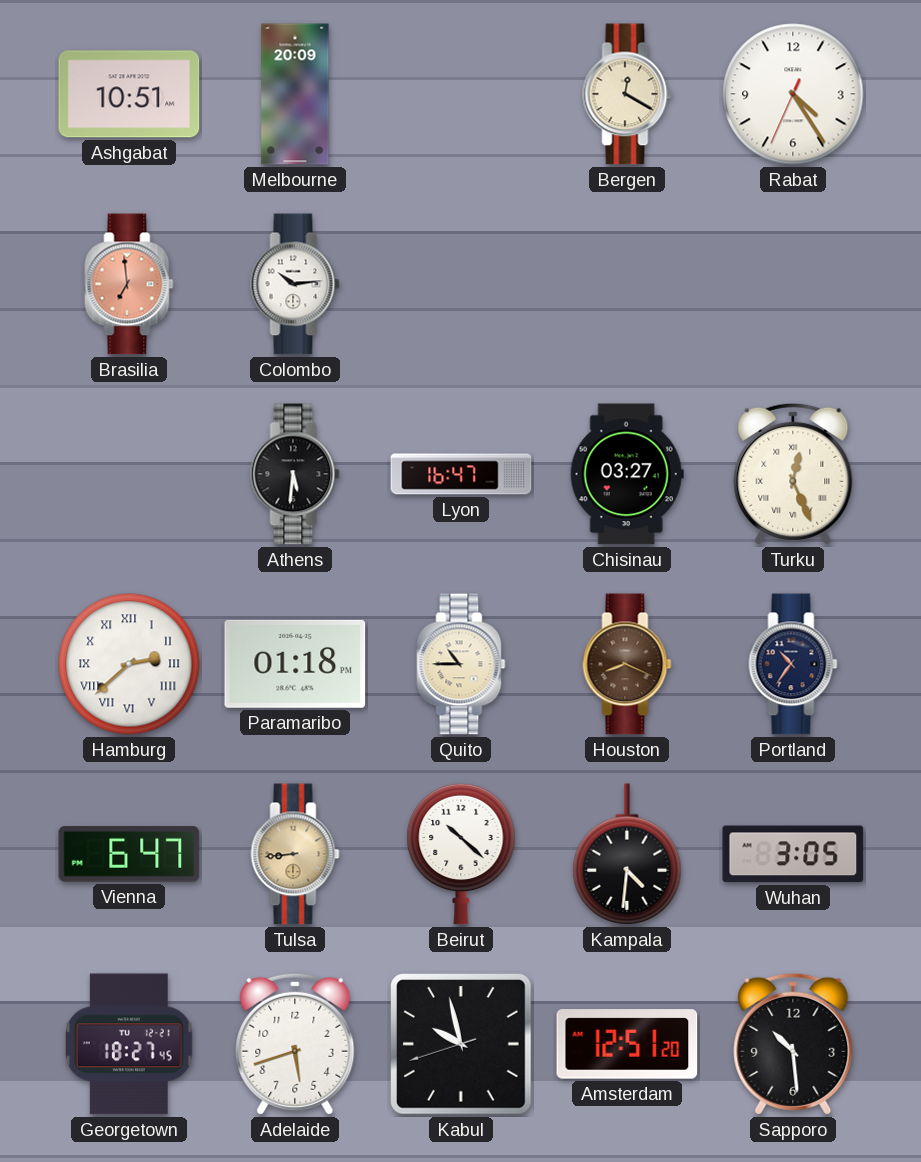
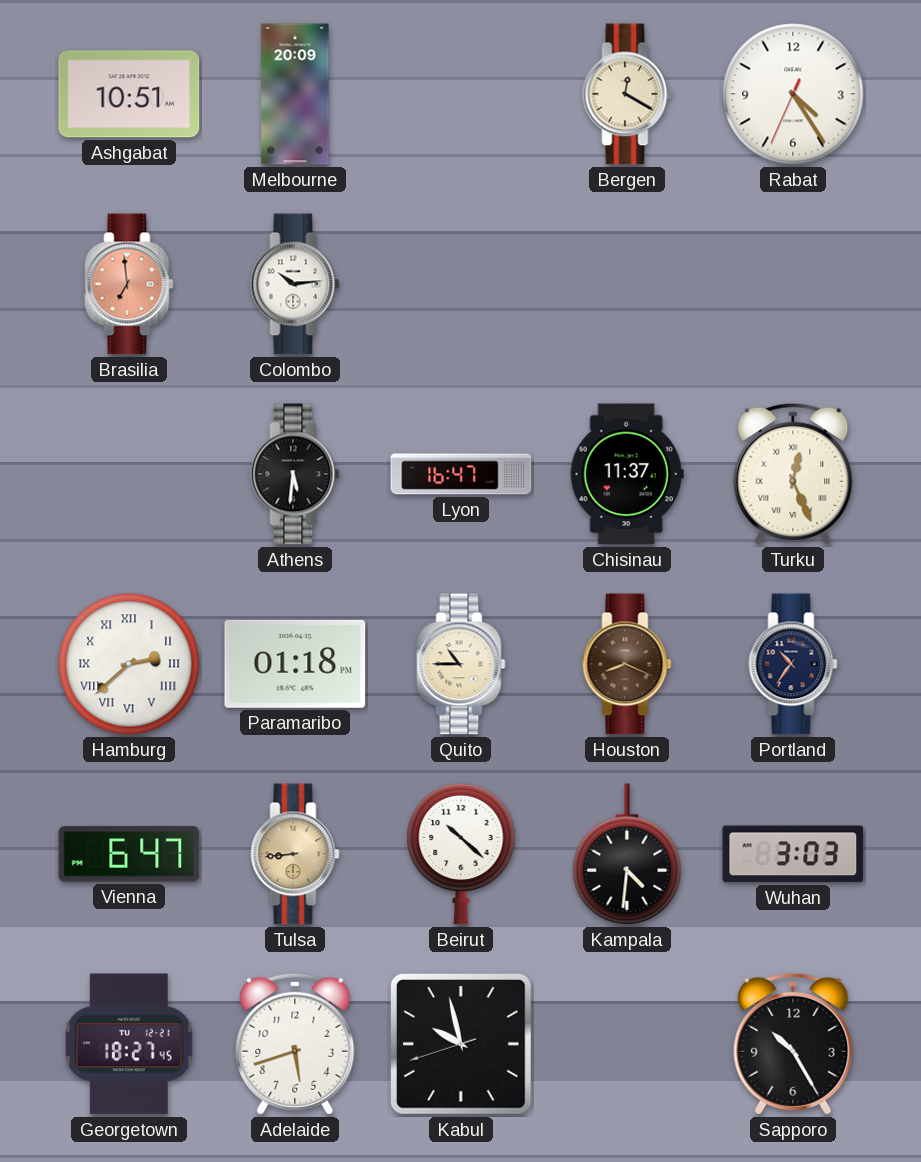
Chisinau: 03:27 -> 11:37
Wuhan: 3:05 -> 3:03
Amsterdam: 12:51 -> none
Sapporo: 10:29 -> 10:25
